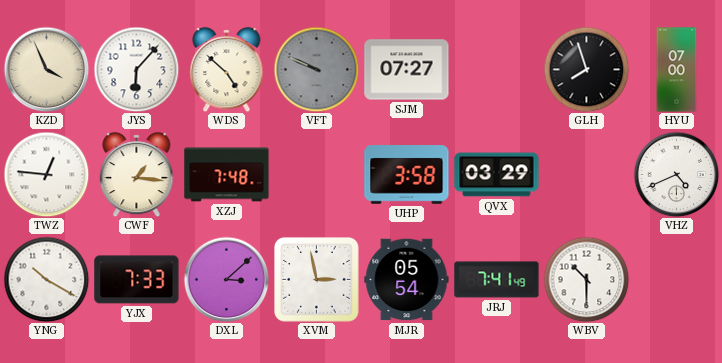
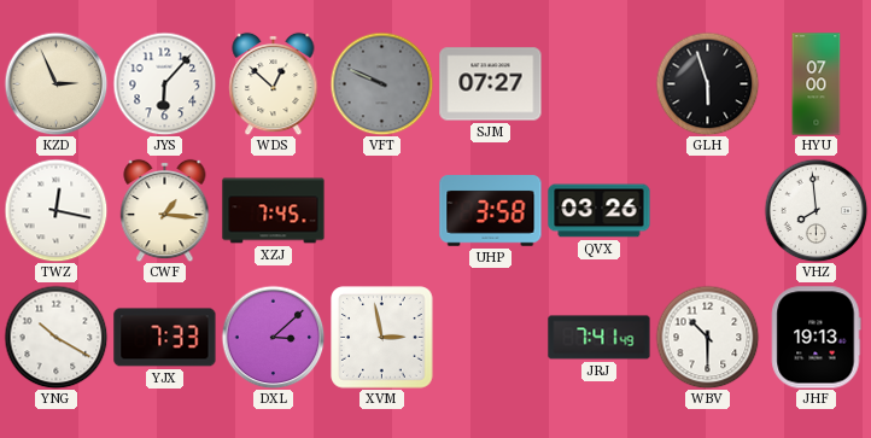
KZD: 3:56 -> 2:56
WDS: 4:52 -> 12:52
GLH: 7:57 -> 5:57
TWZ: 12:46 -> 12:17
XZJ: 7:48 -> 7:45
QVX: 03:29 -> 03:26
VHZ: 4:41 -> 7:59
MJR: 05:54 -> none
JHF: none -> 19:13
